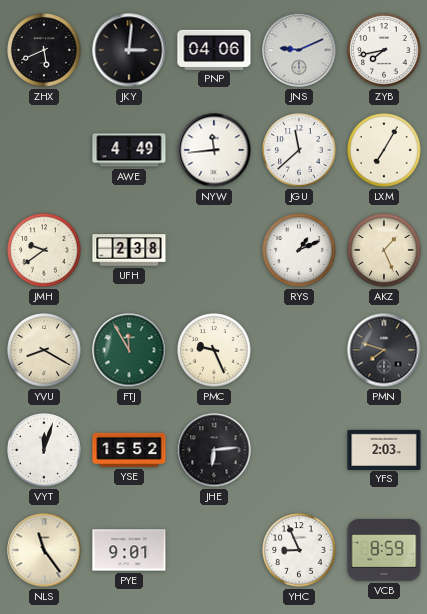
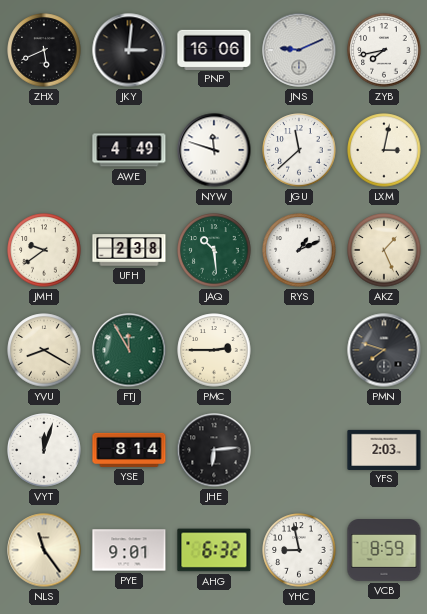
PNP: 04:06 -> 16:06
NYW: 11:44 -> 11:48
LXM: 7:05 -> 3:02
JAQ: none -> 10:29
PMC: 9:26 -> 2:45
YSE: 15:52 -> 8:14
AHG: none -> 6:32
YHC: 8:56 -> 8:58
